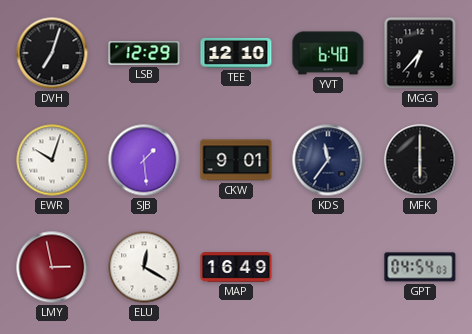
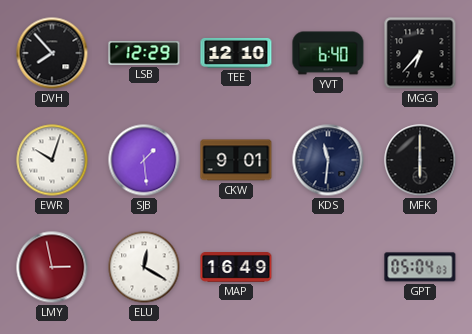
DVH: 7:03 -> 7:53
KDS: 11:36 -> 11:31
GPT: 04:54 -> 05:04
